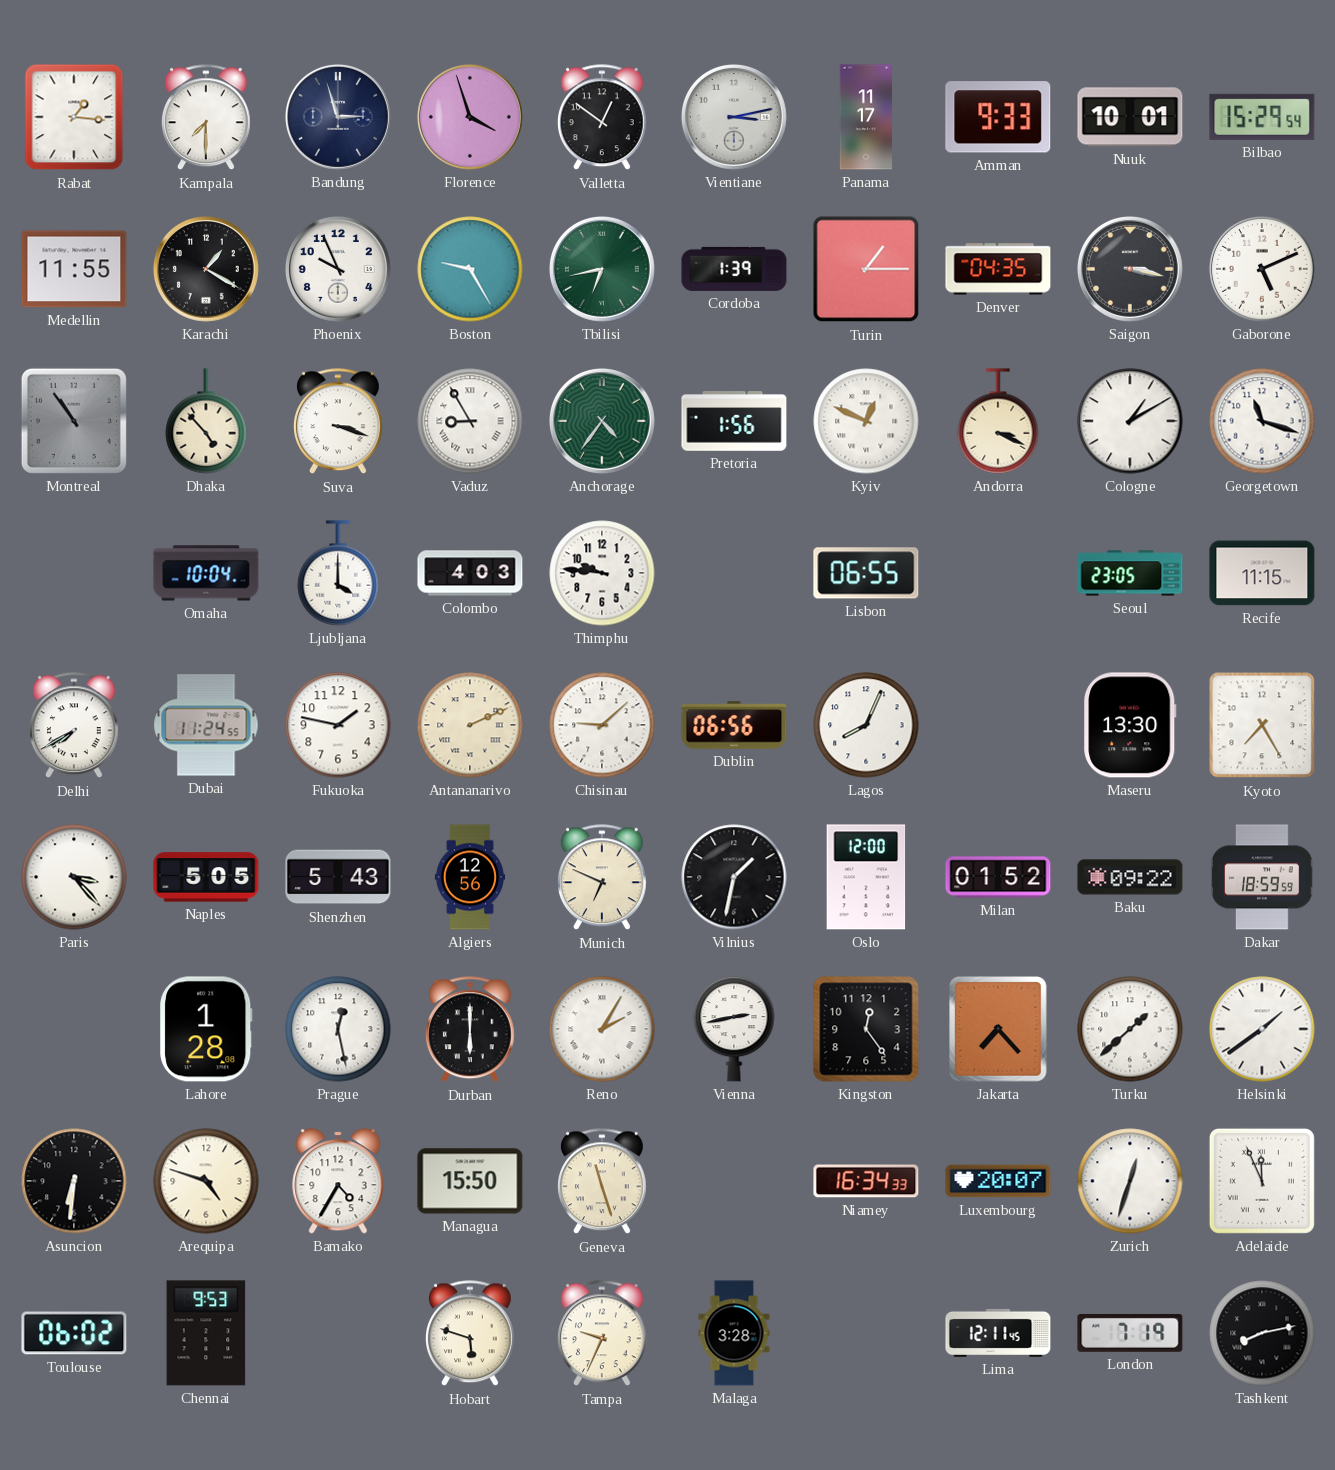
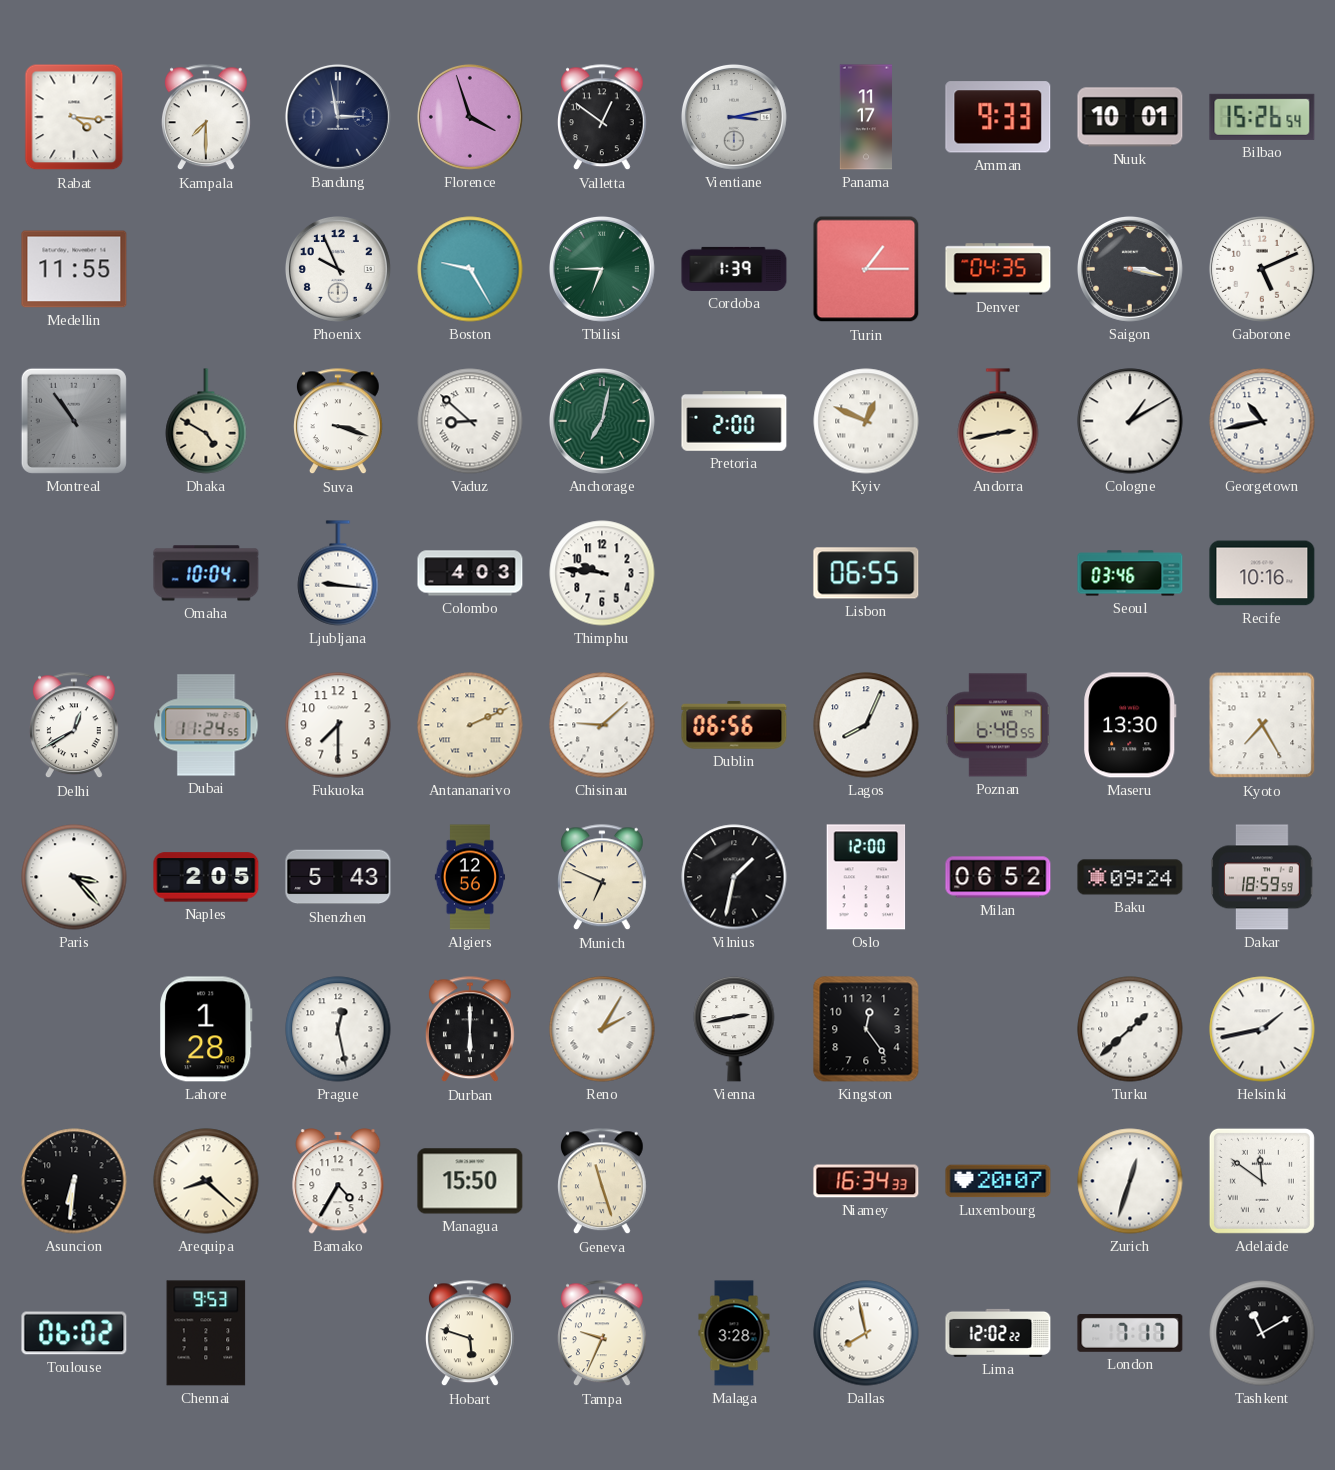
Rabat: 1:16 -> 4:16
Bandung: 2:57 -> 2:58
Bilbao: 15:29 -> 15:26
Karachi: 1:20 -> none
Tbilisi: 6:43 -> 6:45
Dhaka: 4:53 -> 4:50
Vaduz: 8:55 -> 8:52
Anchorage: 4:36 -> 7:02
Pretoria: 1:56 -> 2:00
Andorra: 3:19 -> 2:43
Georgetown: 11:18 -> 10:43
Ljubljana: 4:00 -> 9:16
Seoul: 23:05 -> 03:46
Recife: 11:15 -> 10:16
Delhi: 7:40 -> 12:40
Fukuoka: 1:47 -> 7:30
Poznan: none -> 6:48
Naples: 5:05 -> 2:05
Milan: 01:52 -> 06:52
Baku: 09:22 -> 09:24
Jakarta: 7:23 -> none
Helsinki: 1:39 -> 1:43
Arequipa: 4:48 -> 8:22
Adelaide: 11:56 -> 11:51
Dallas: none -> 7:58
Lima: 12:11 -> 12:02
London: 7:19 -> 7:17
Tashkent: 8:13 -> 11:10
